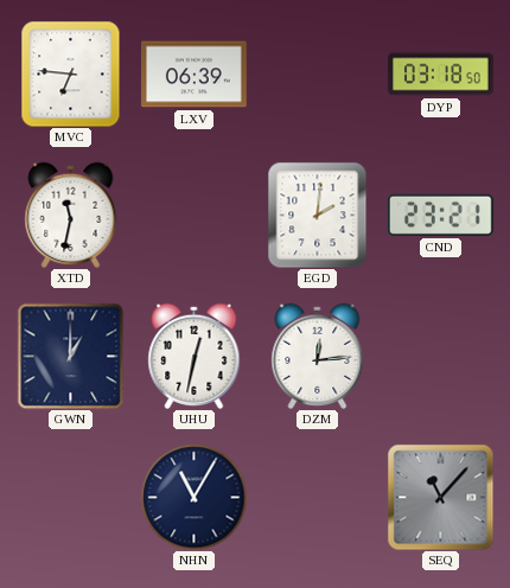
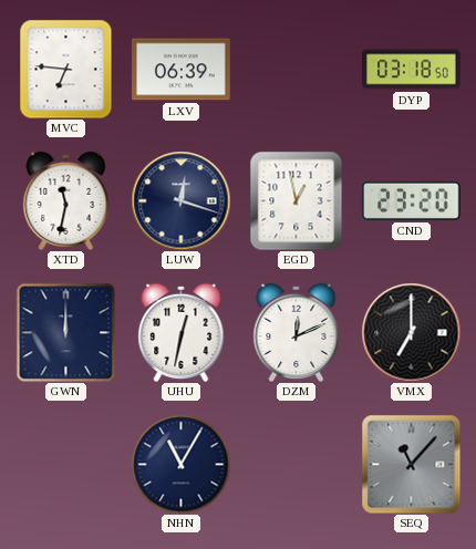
LUW: none -> 12:18
EGD: 2:01 -> 12:58
CND: 23:21 -> 23:20
GWN: 1:00 -> 12:00
DZM: 12:14 -> 12:11
VMX: none -> 7:00
